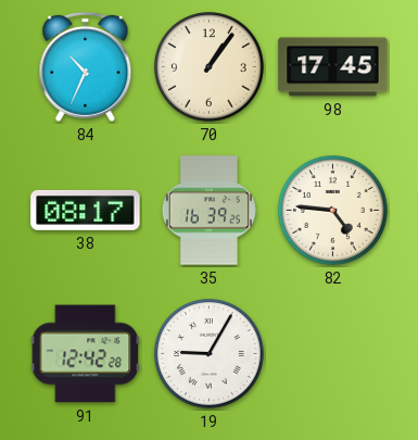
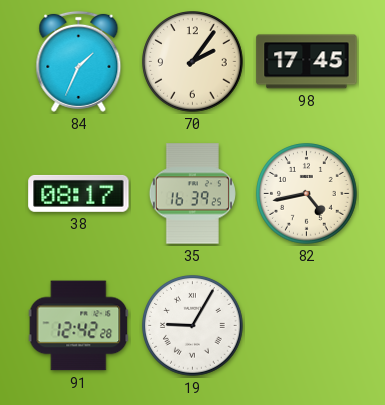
84: 10:34 -> 1:34
70: 1:06 -> 2:06
82: 4:46 -> 4:43
